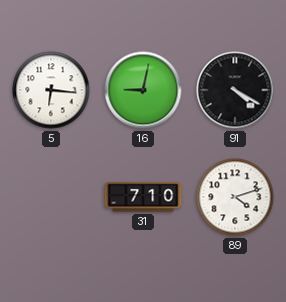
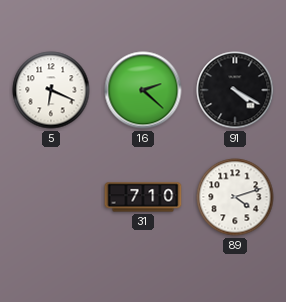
5: 6:16 -> 6:19
16: 9:02 -> 2:22
